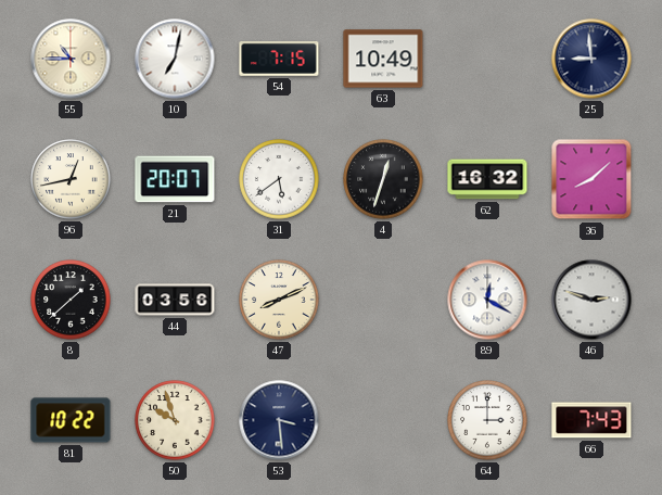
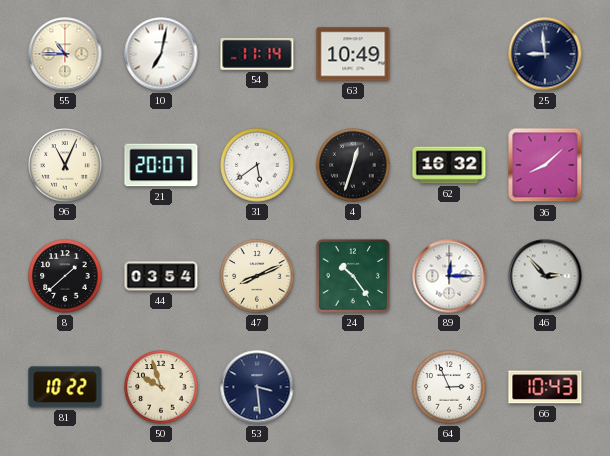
54: 7:15 -> 11:14
96: 12:43 -> 11:04
44: 03:56 -> 03:54
24: none -> 10:24
89: 12:20 -> 12:15
46: 2:48 -> 2:53
64: 3:00 -> 2:56
66: 7:43 -> 10:43
